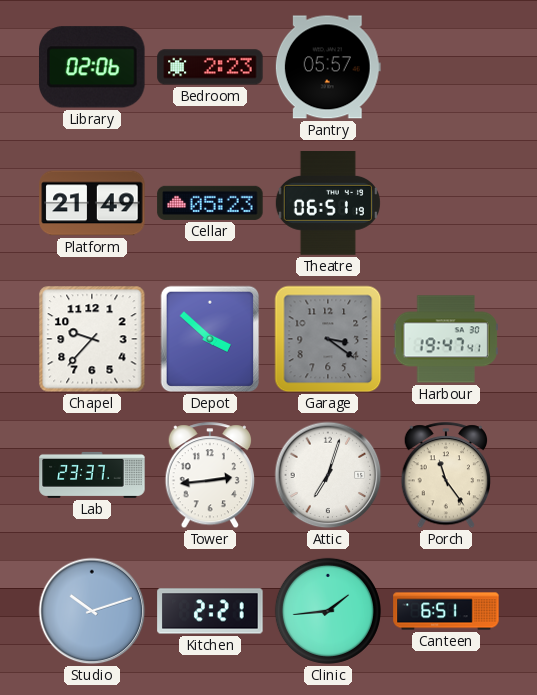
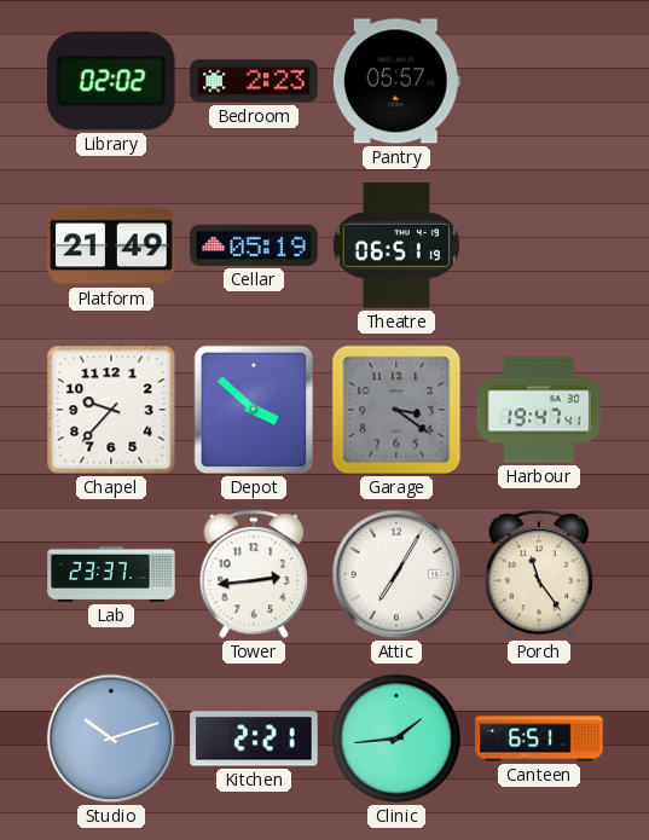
Library: 02:06 -> 02:02
Cellar: 05:23 -> 05:19
Attic: 7:03 -> 7:05
